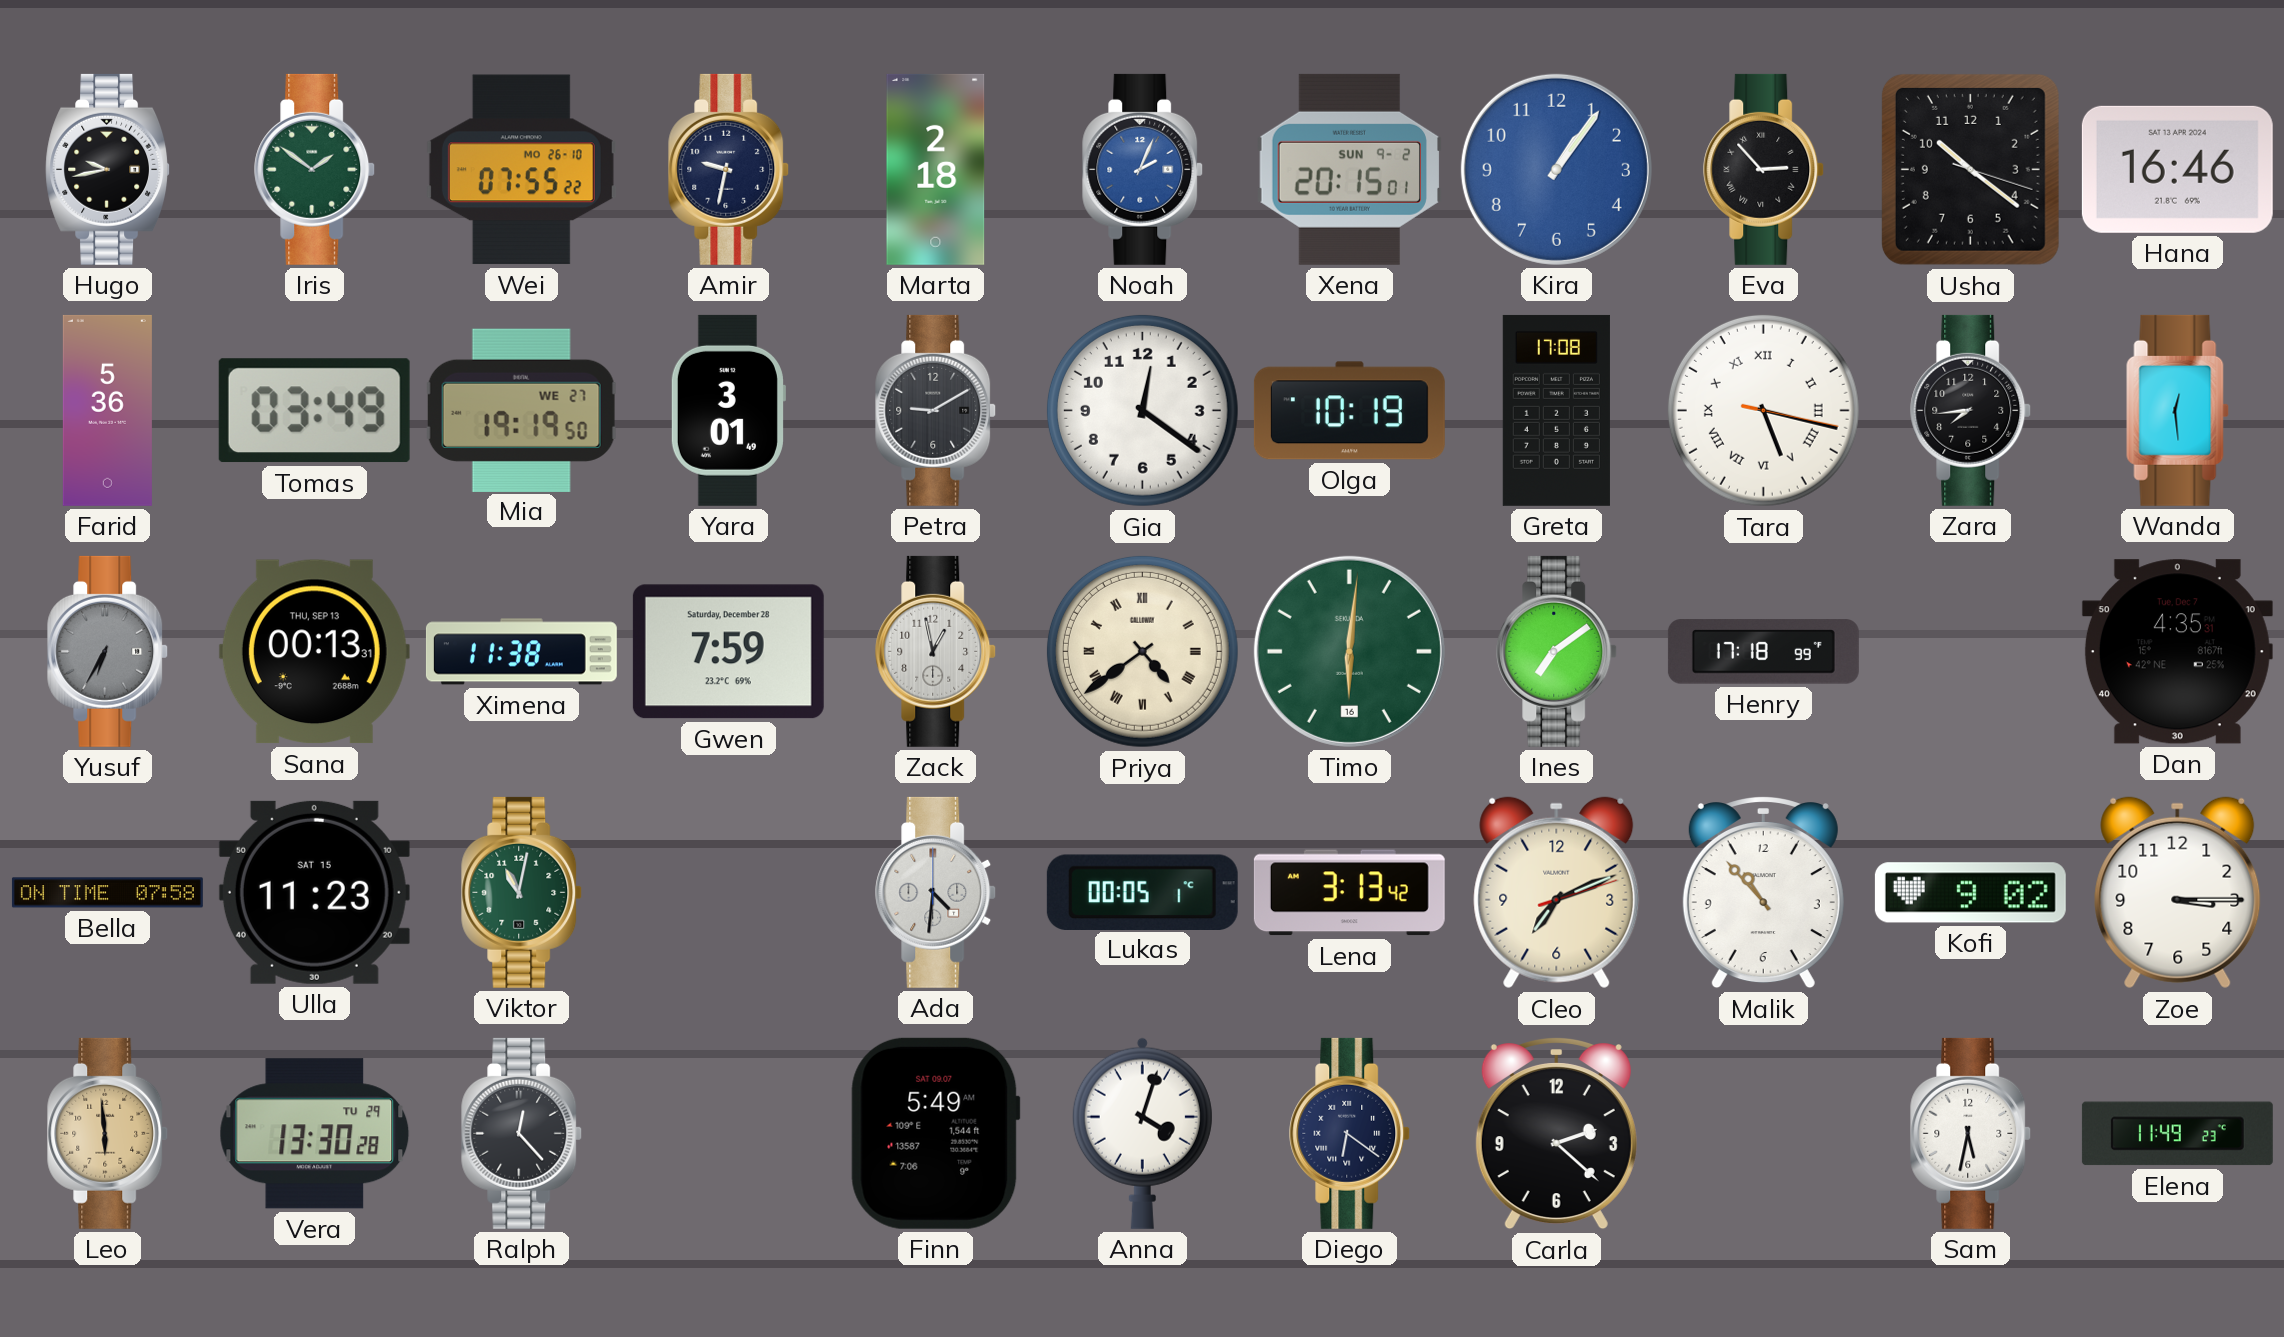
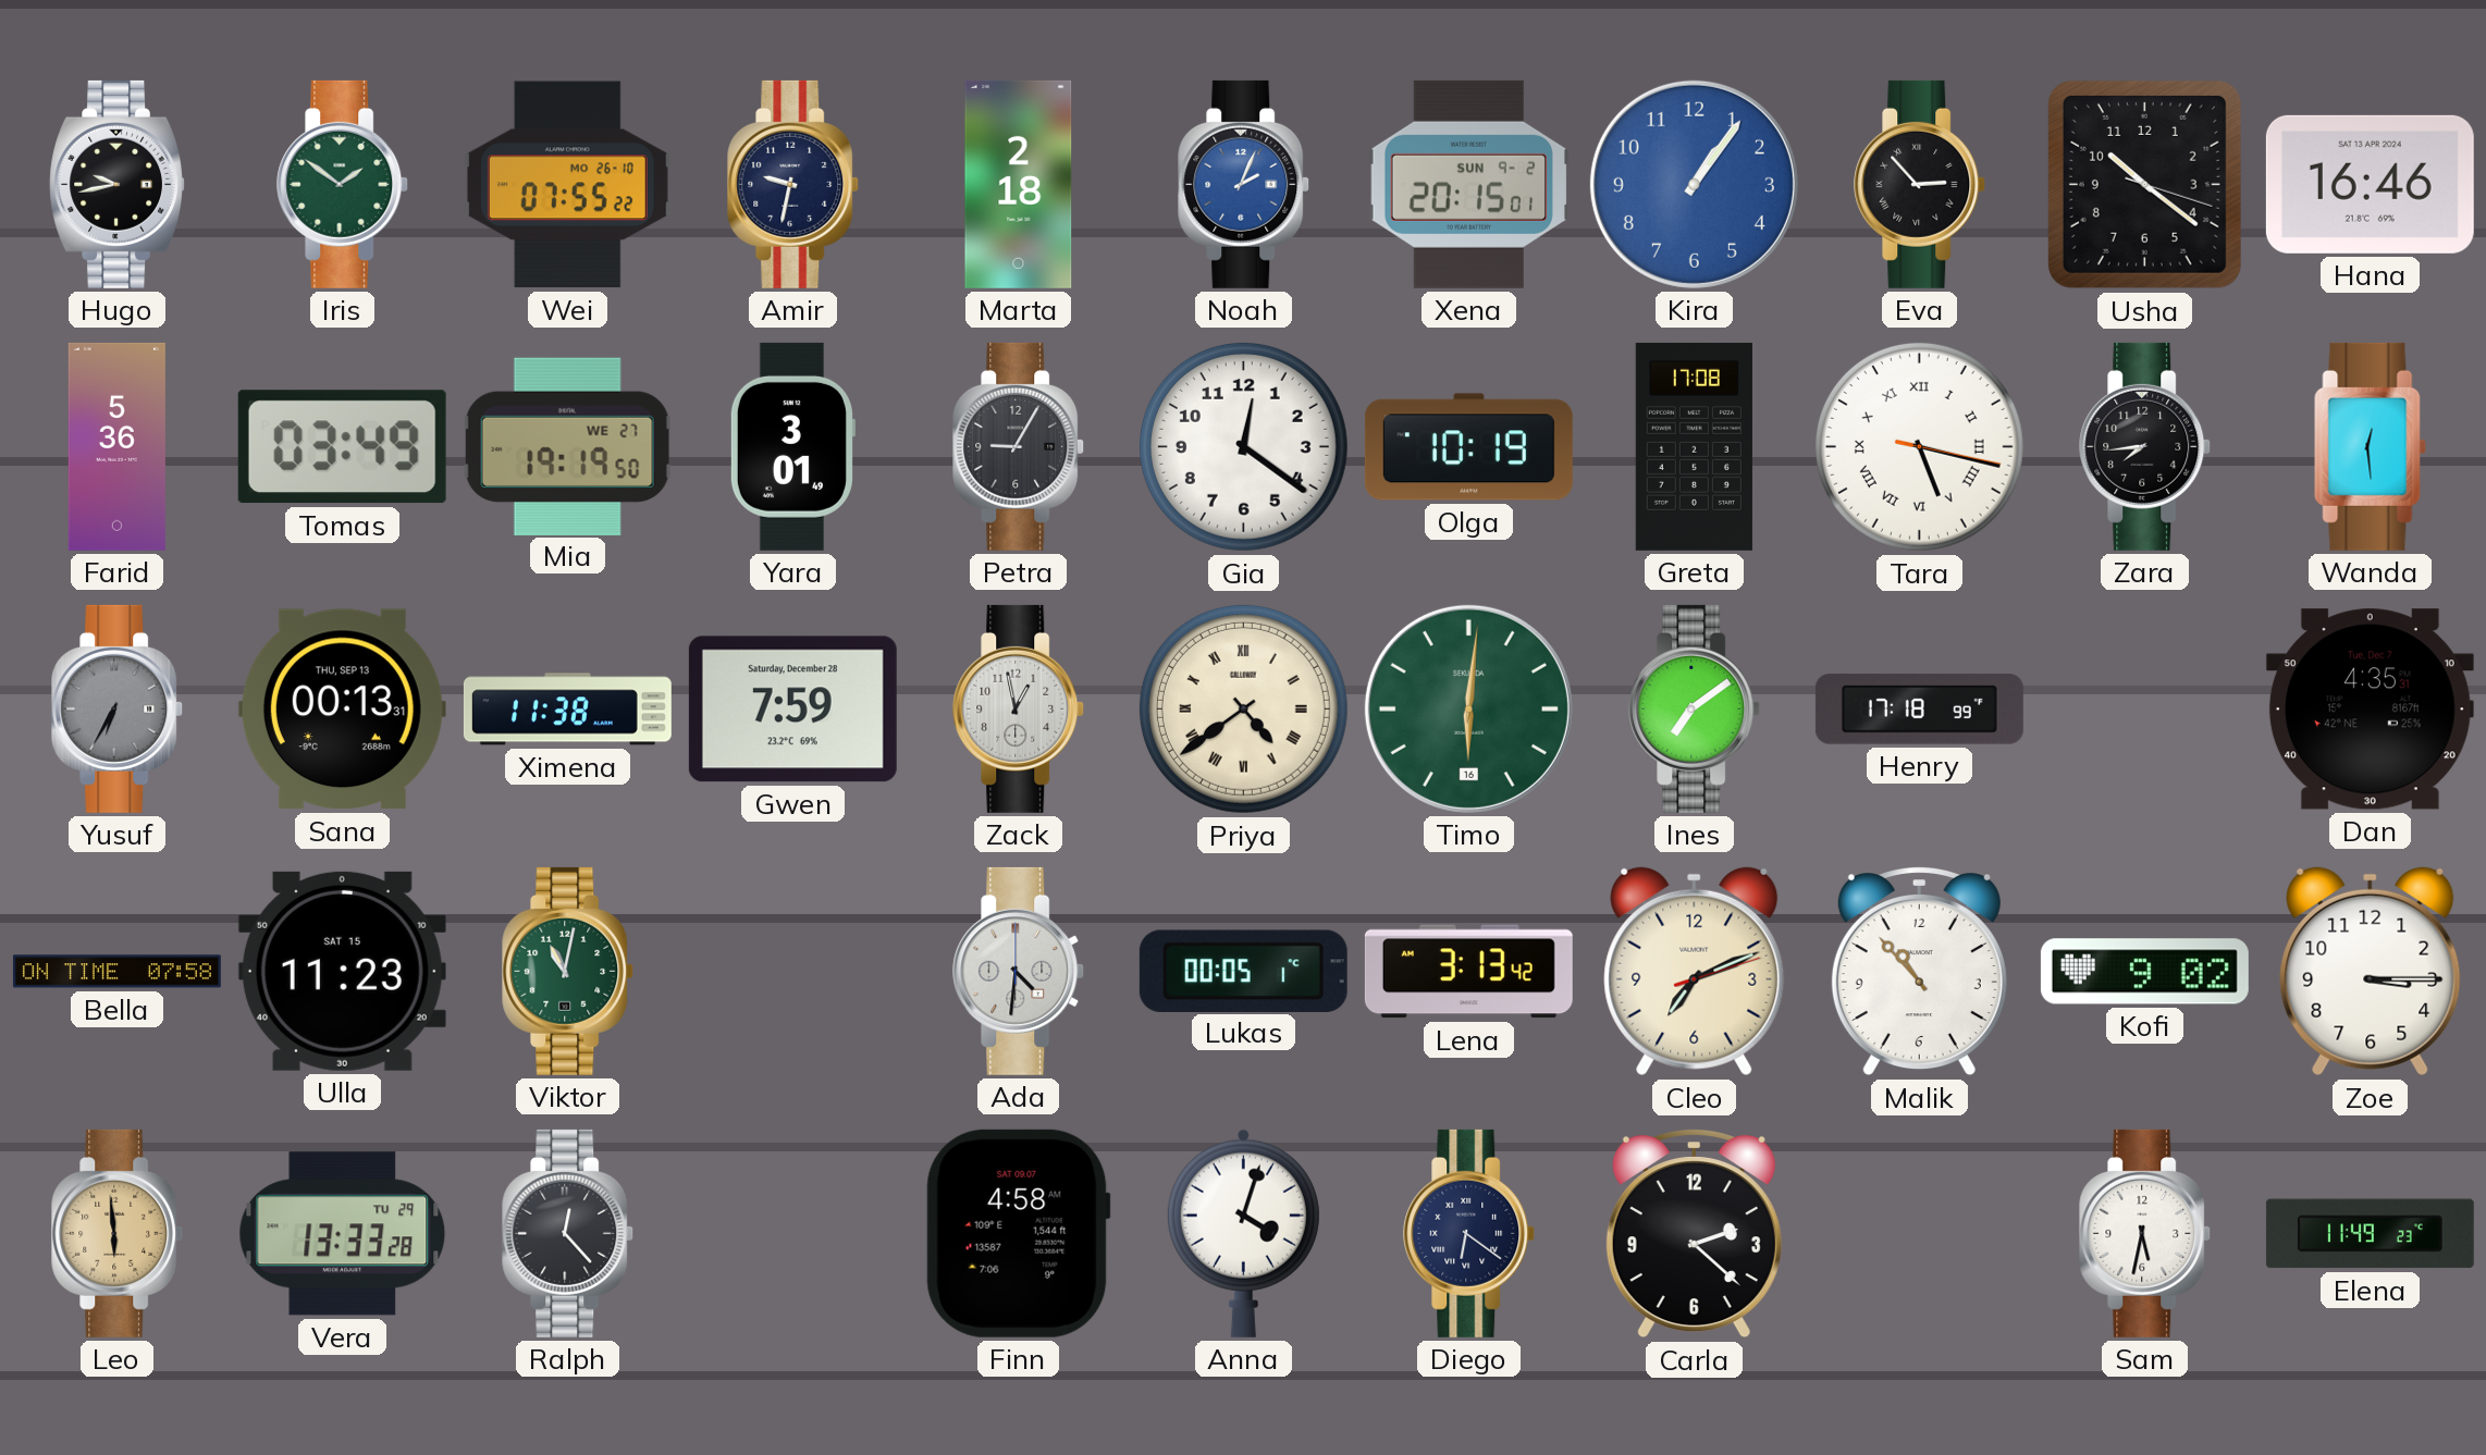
Petra: 9:10 -> 9:05
Vera: 13:30 -> 13:33
Finn: 5:49 -> 4:58
